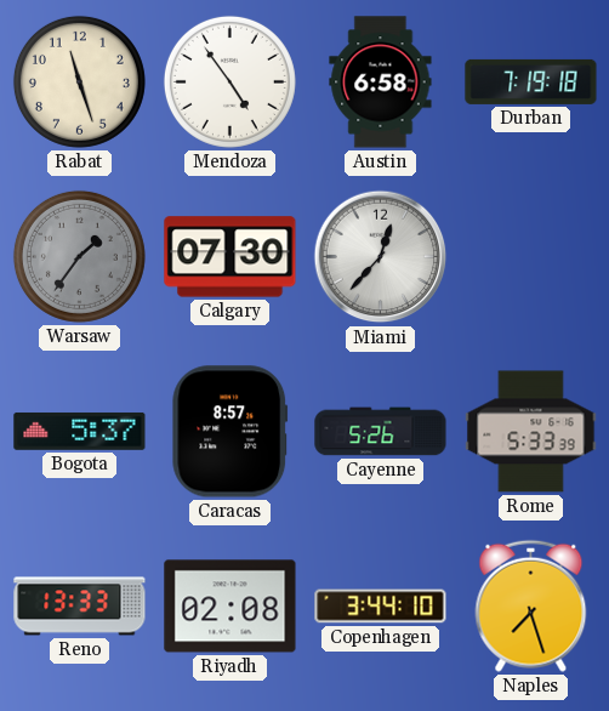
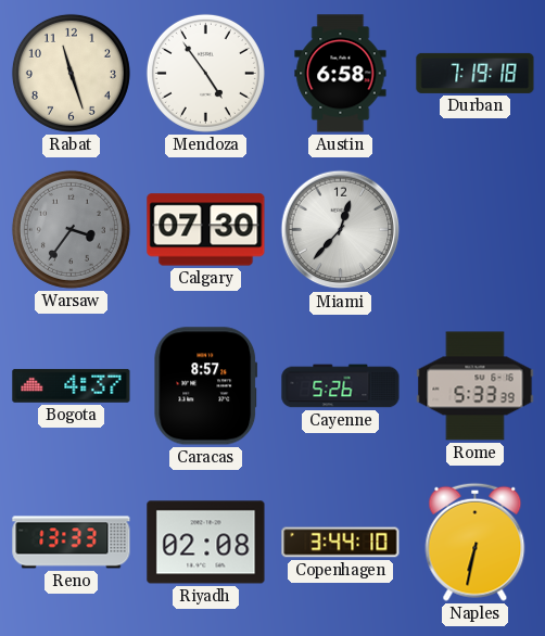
Warsaw: 1:36 -> 3:36
Bogota: 5:37 -> 4:37
Naples: 7:27 -> 6:32
